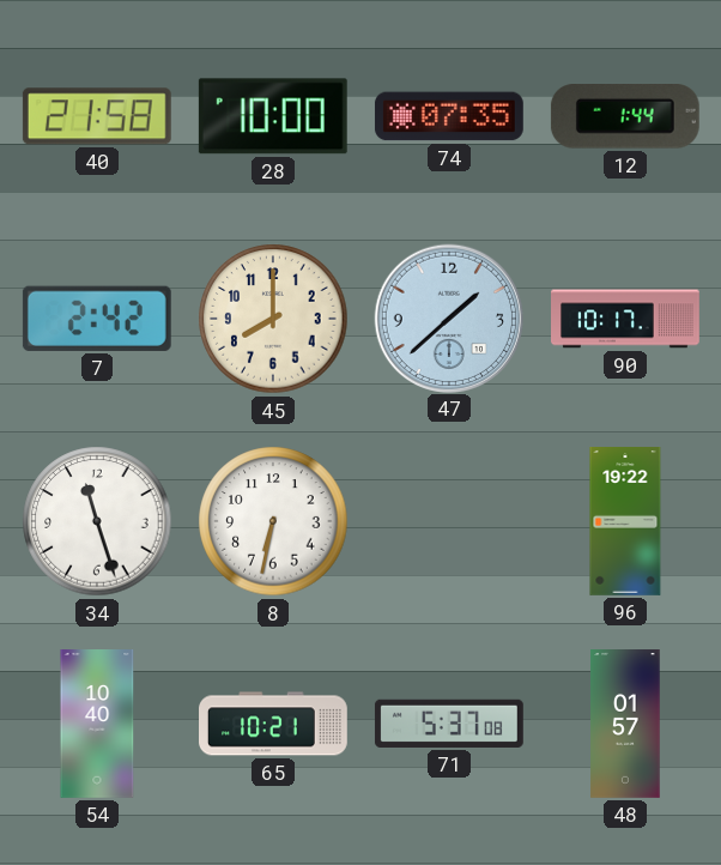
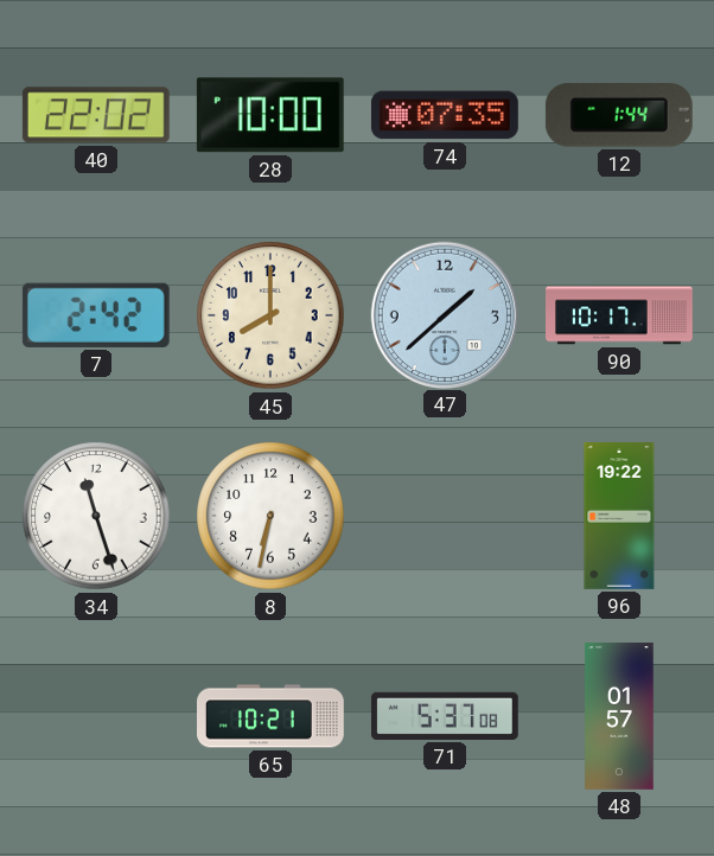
40: 21:58 -> 22:02
54: 10:40 -> none
